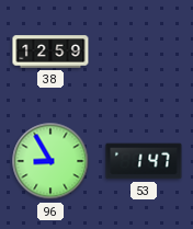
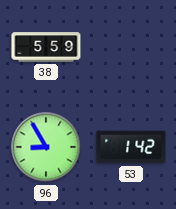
38: 12:59 -> 5:59
53: 1:47 -> 1:42
